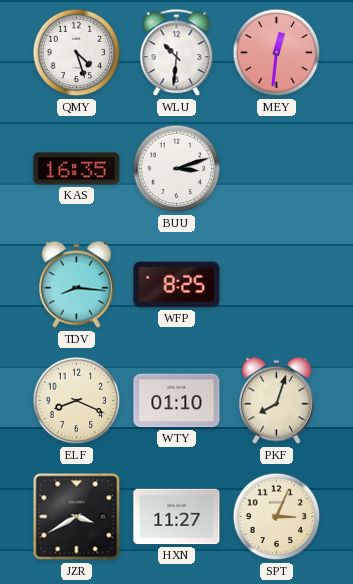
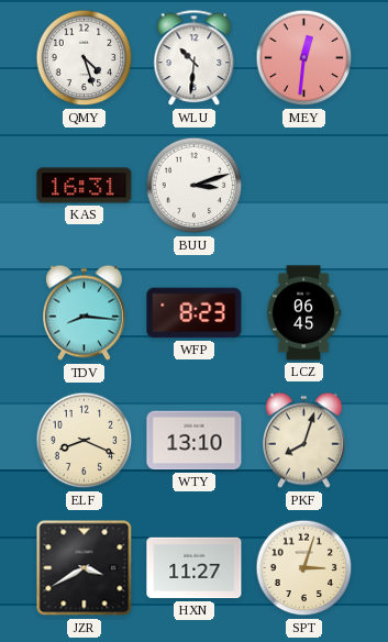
KAS: 16:35 -> 16:31
WFP: 8:25 -> 8:23
LCZ: none -> 06:45
WTY: 01:10 -> 13:10
SPT: 3:04 -> 3:03
